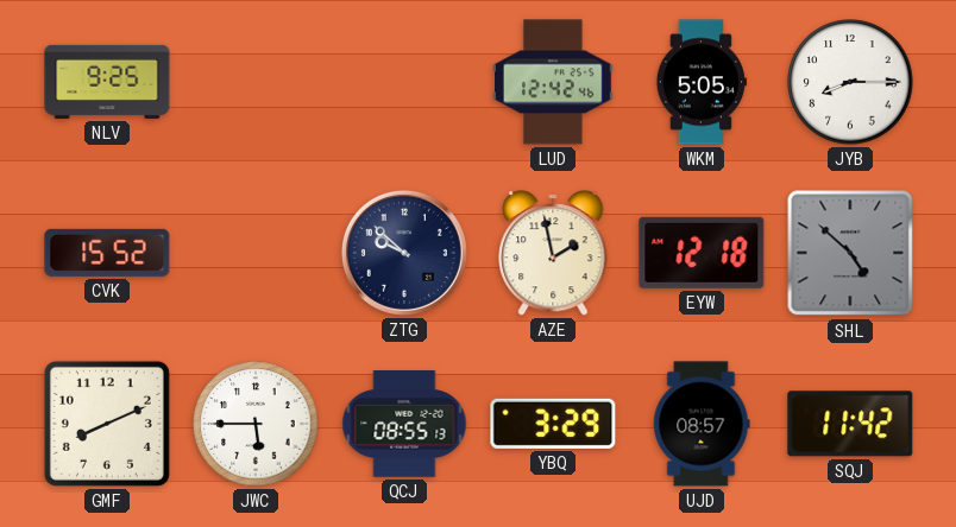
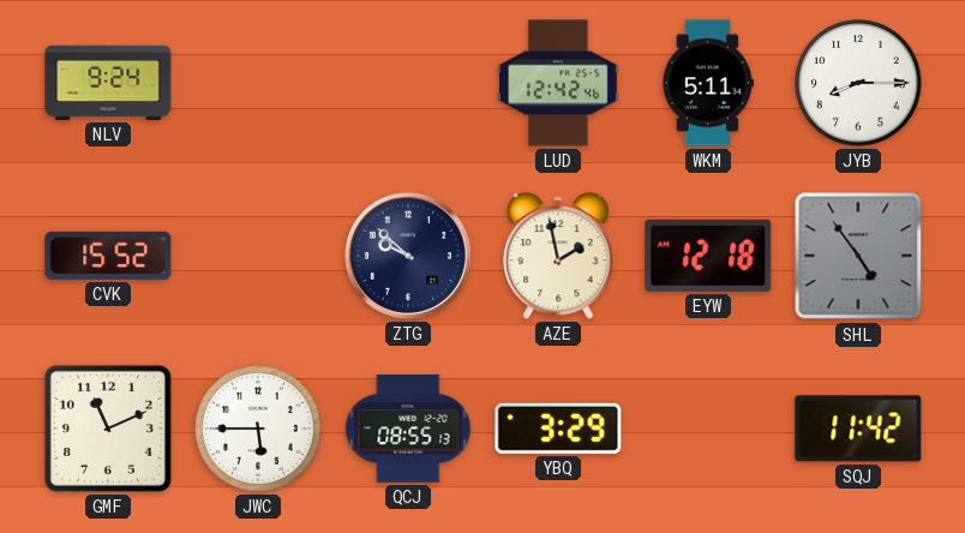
NLV: 9:25 -> 9:24
WKM: 5:05 -> 5:11
SHL: 4:52 -> 4:54
GMF: 8:11 -> 11:11
UJD: 08:57 -> none
